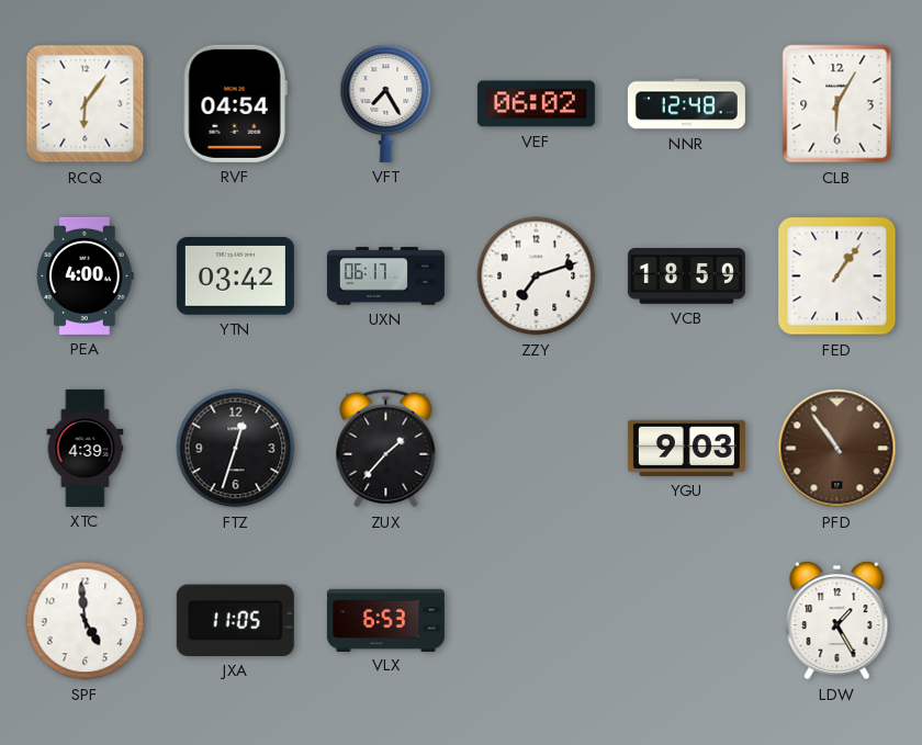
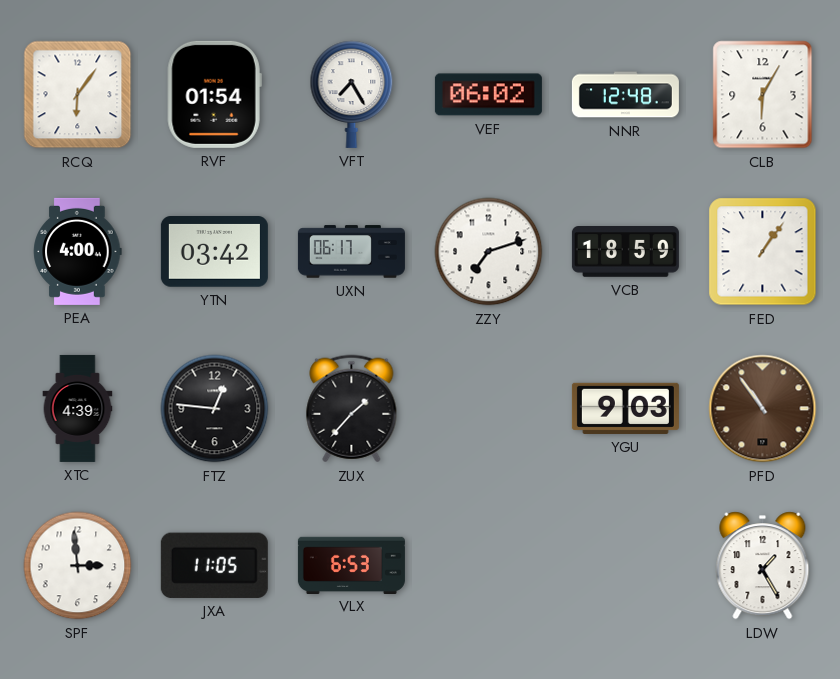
RVF: 04:54 -> 01:54
FTZ: 12:33 -> 12:46
SPF: 4:59 -> 2:59
